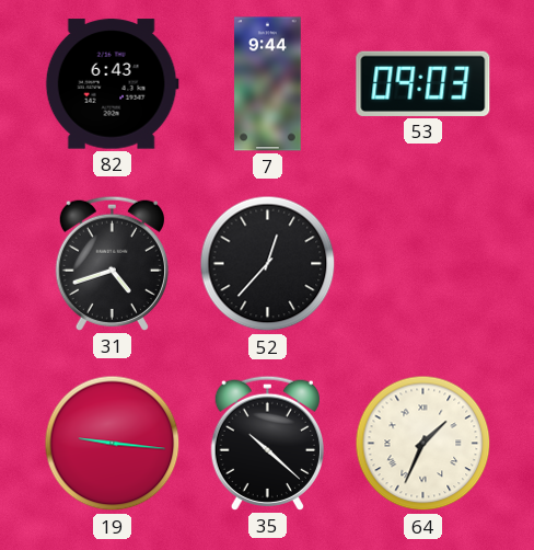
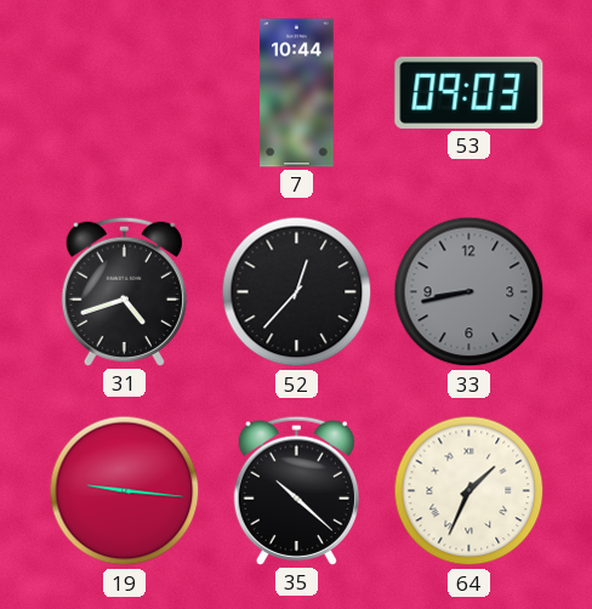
82: 6:43 -> none
7: 9:44 -> 10:44
33: none -> 8:43
